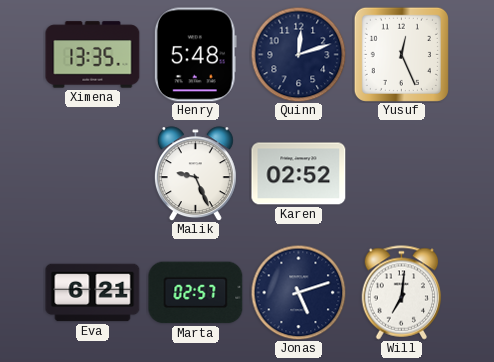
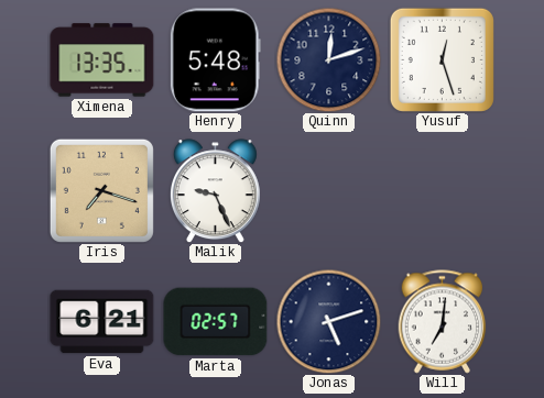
Yusuf: 12:26 -> 12:27
Iris: none -> 7:18
Karen: 02:52 -> none
